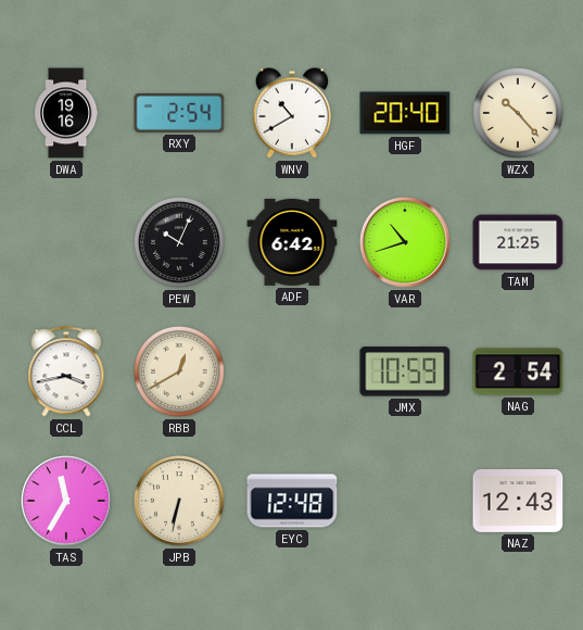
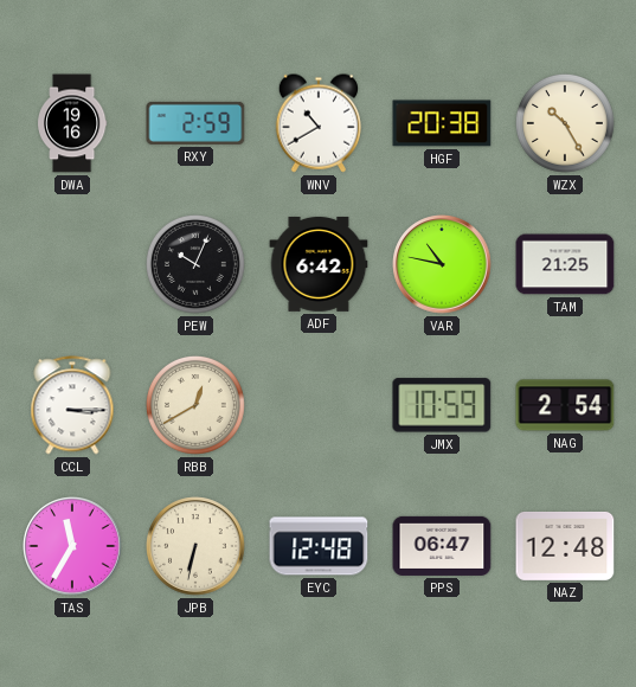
RXY: 2:54 -> 2:59
HGF: 20:40 -> 20:38
WZX: 10:23 -> 10:25
VAR: 10:42 -> 10:47
CCL: 3:43 -> 3:15
PPS: none -> 06:47
NAZ: 12:43 -> 12:48
